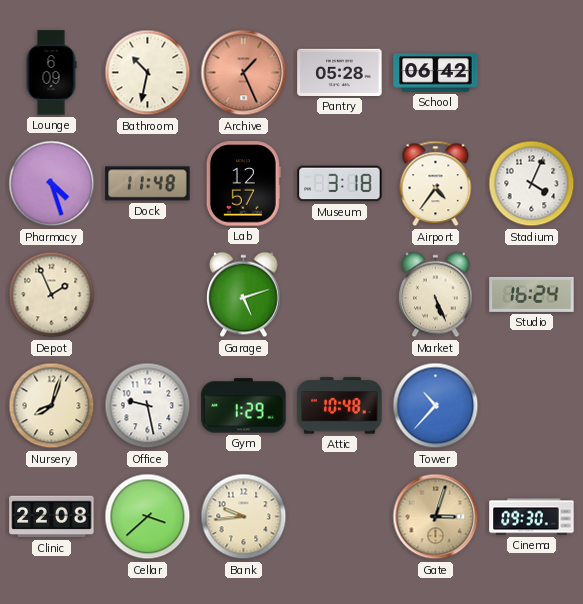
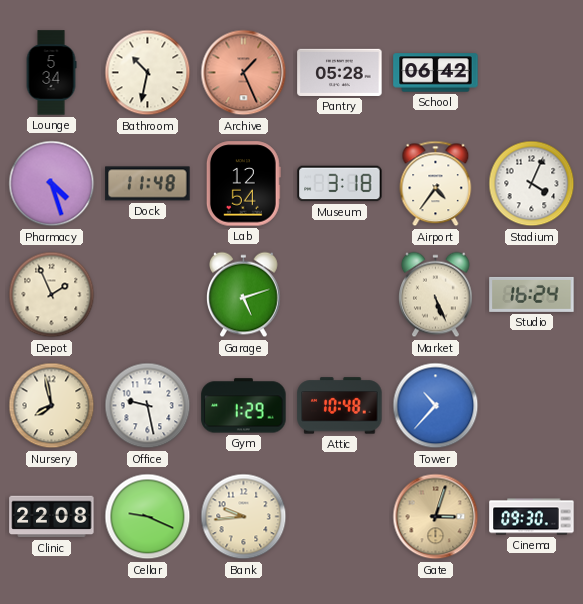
Lounge: 6:09 -> 5:34
Lab: 12:57 -> 12:54
Nursery: 8:03 -> 7:58
Cellar: 3:38 -> 9:19
